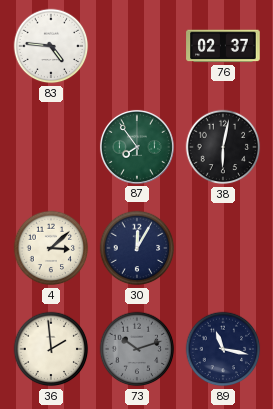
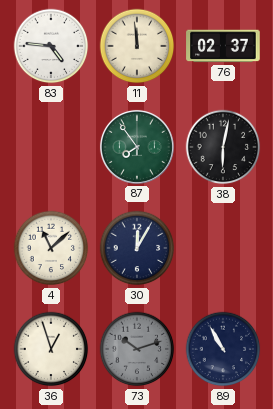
11: none -> 11:59
4: 3:08 -> 11:08
36: 1:59 -> 12:57
89: 11:17 -> 10:55
